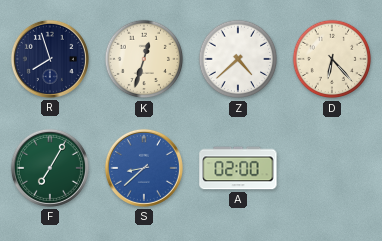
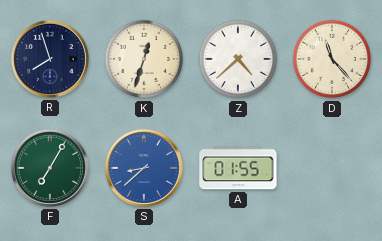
D: 6:23 -> 11:23
A: 02:00 -> 01:55
